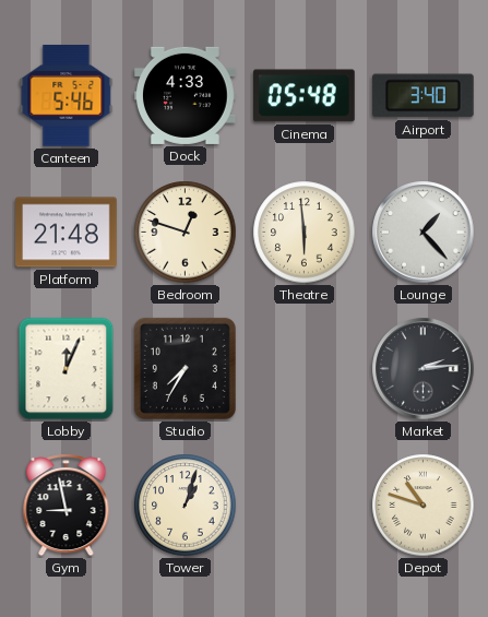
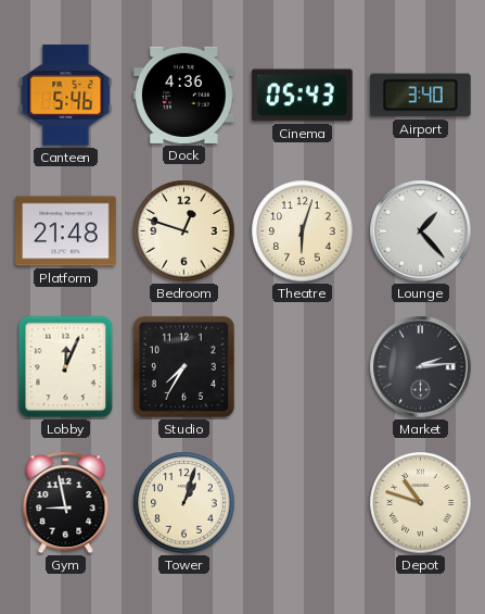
Dock: 4:33 -> 4:36
Cinema: 05:48 -> 05:43
Theatre: 5:59 -> 6:03
